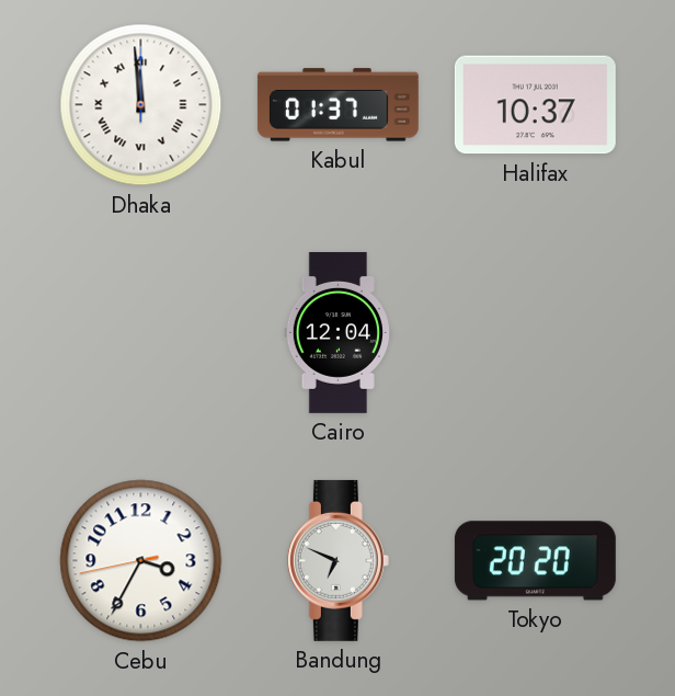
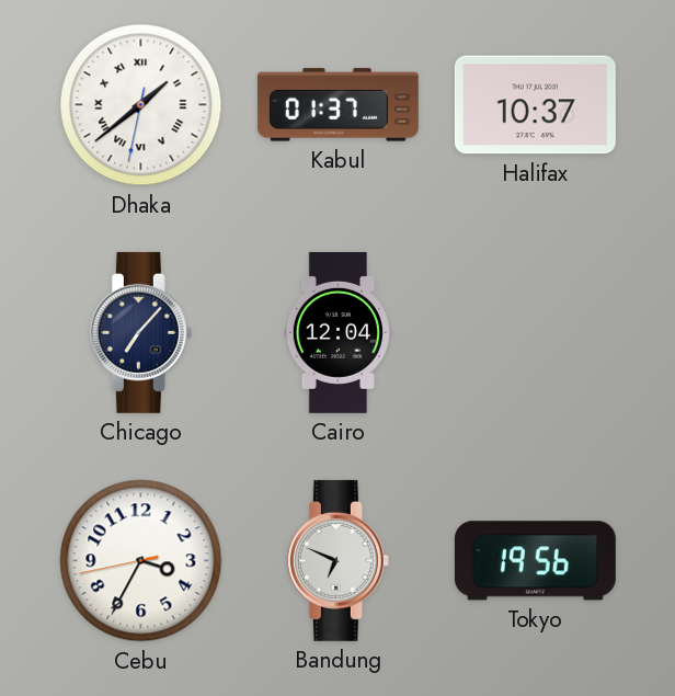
Dhaka: 11:59 -> 1:38
Chicago: none -> 7:07
Tokyo: 20:20 -> 19:56
